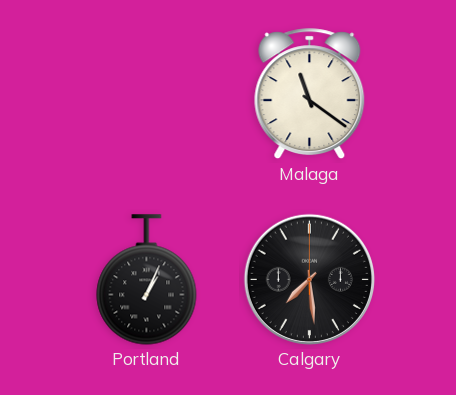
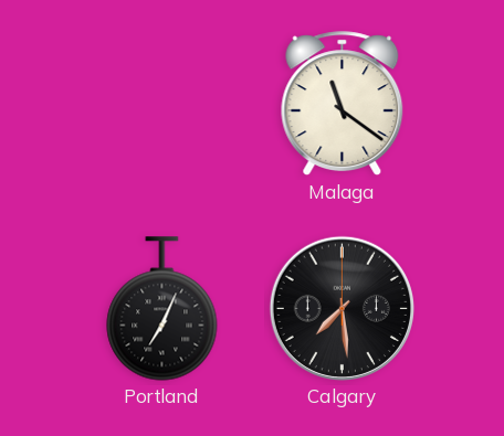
Portland: 1:04 -> 7:04
